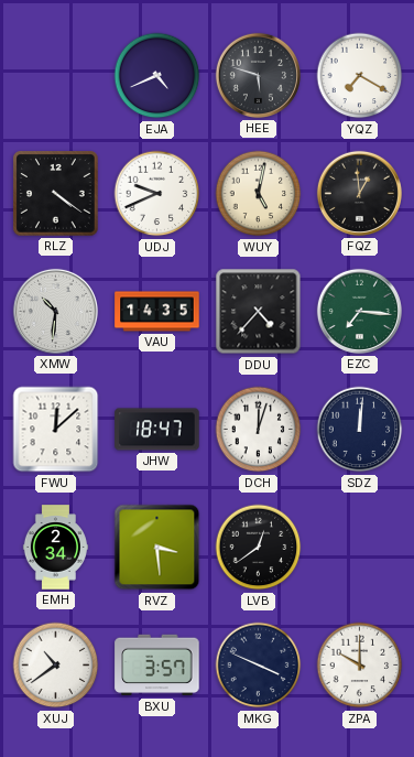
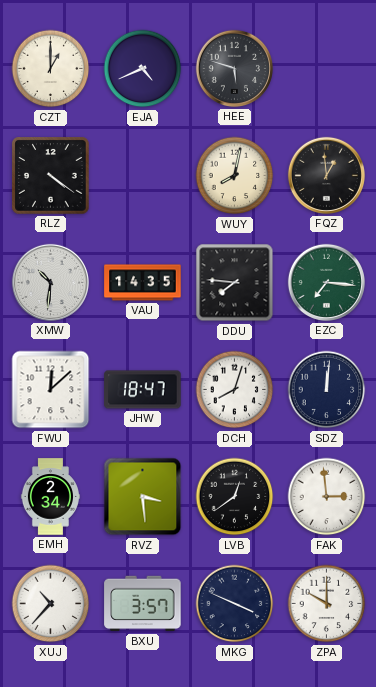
CZT: none -> 1:00
YQZ: 7:20 -> none
UDJ: 9:41 -> none
WUY: 5:02 -> 8:02
DDU: 4:37 -> 7:46
DCH: 12:03 -> 8:03
FAK: none -> 2:59
XUJ: 10:39 -> 10:37
